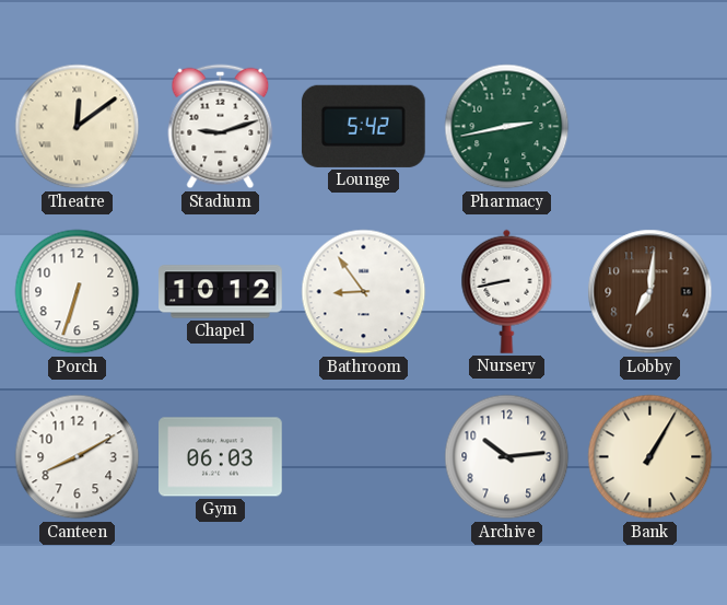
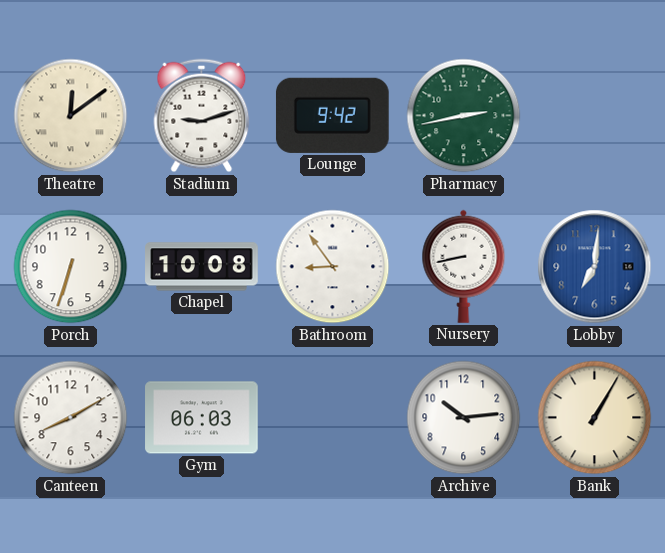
Lounge: 5:42 -> 9:42
Chapel: 10:12 -> 10:08
Lobby dial: brown -> blue
